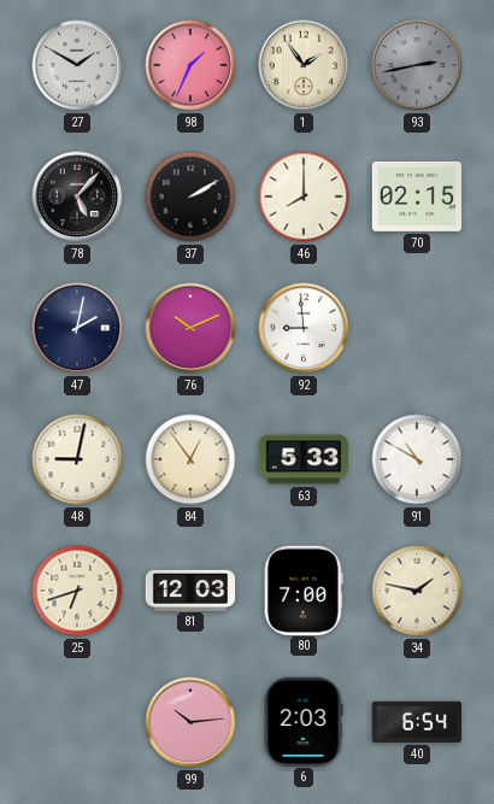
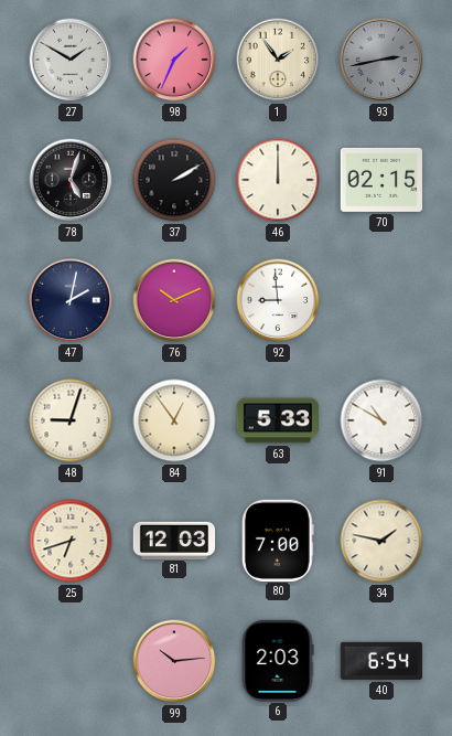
78: 5:07 -> 5:03
46: 8:00 -> 12:00
48: 9:02 -> 9:03
